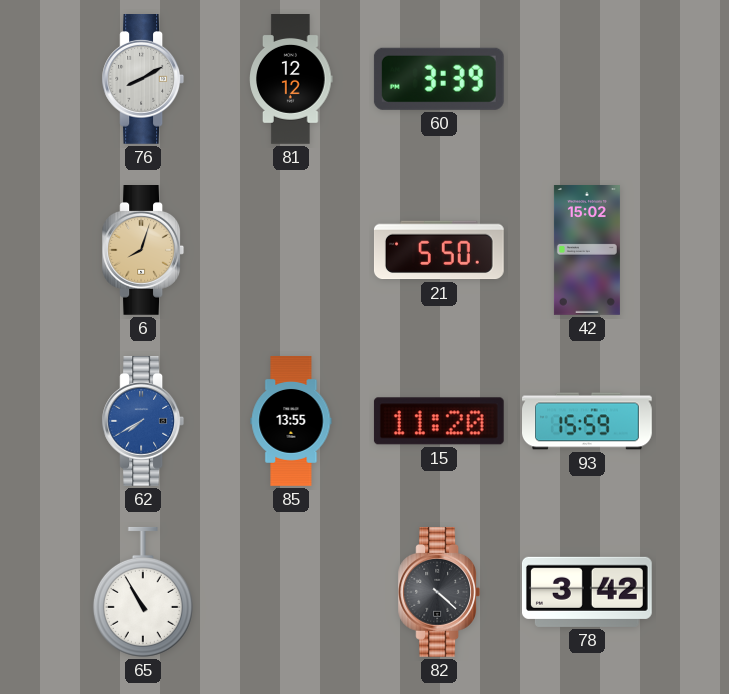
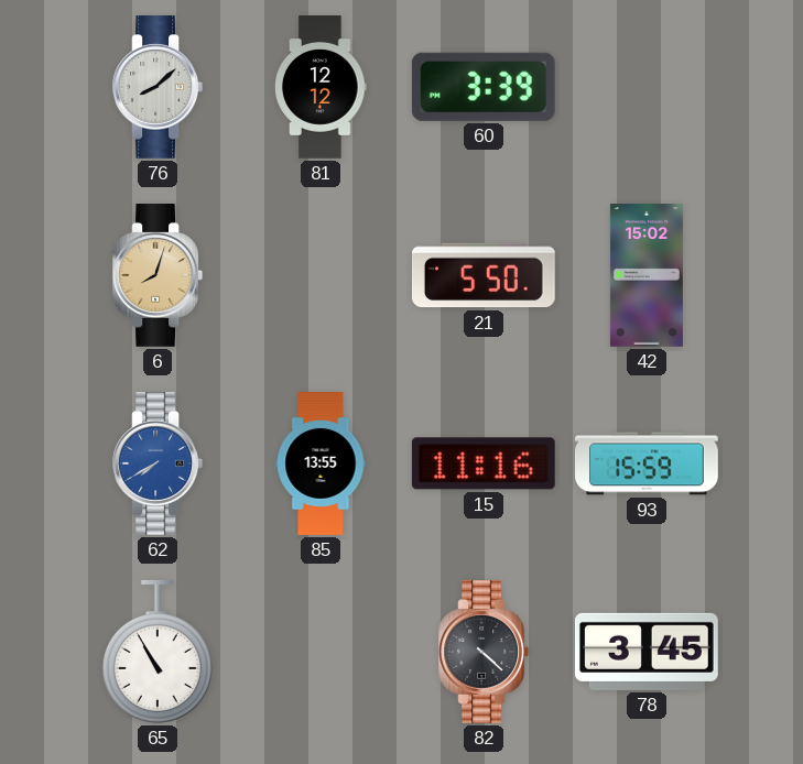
76: 8:10 -> 8:08
15: 11:20 -> 11:16
78: 3:42 -> 3:45
